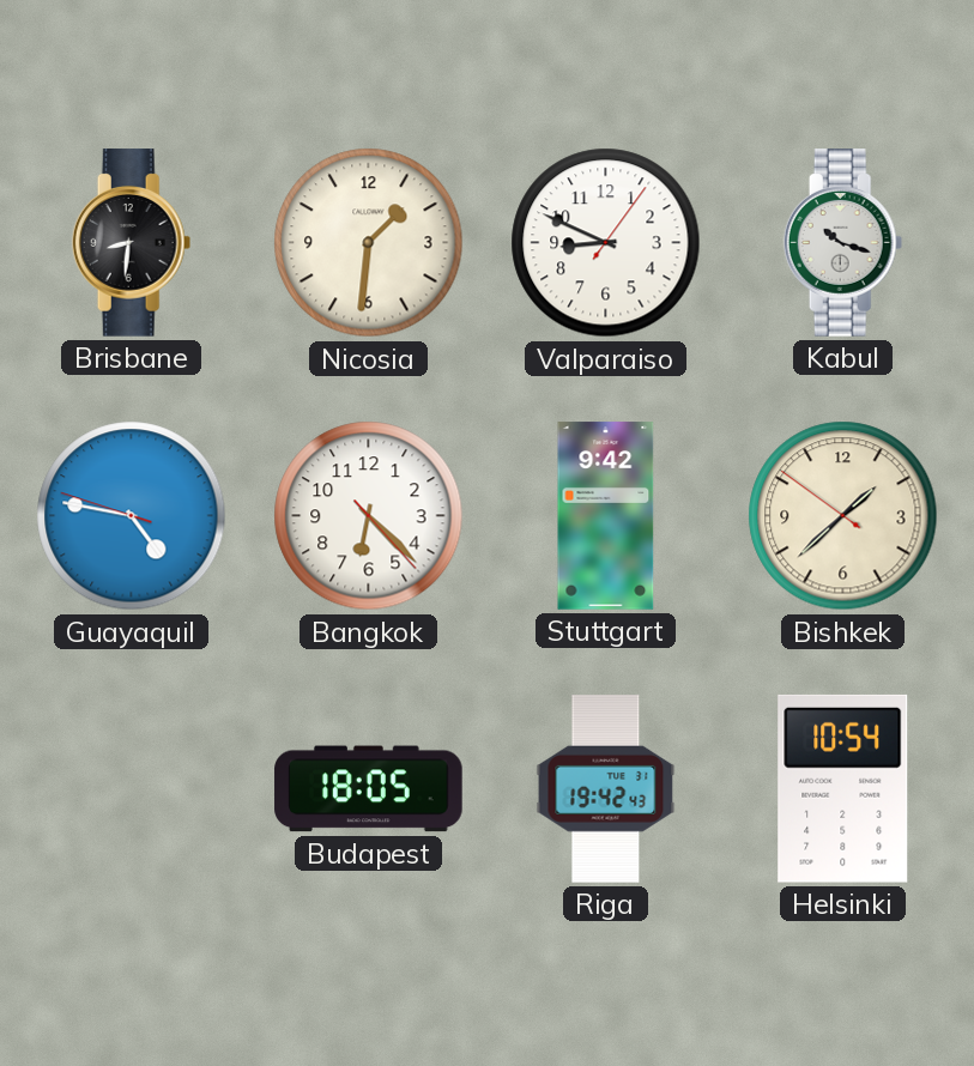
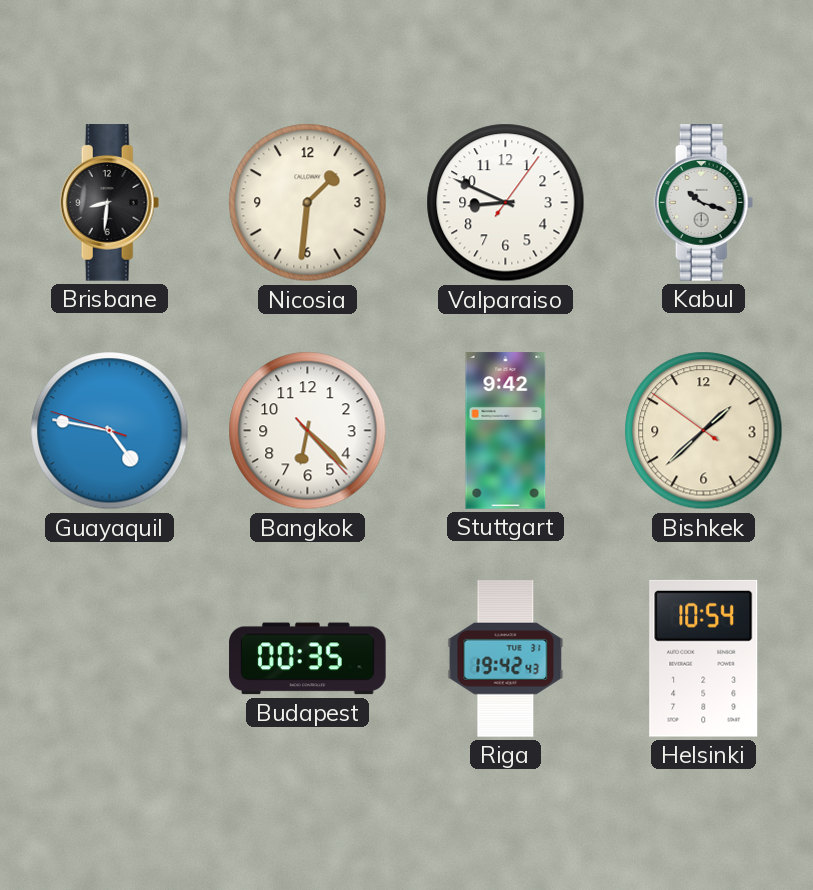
Budapest: 18:05 -> 00:35
